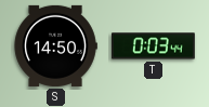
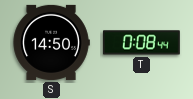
T: 0:03 -> 0:08
